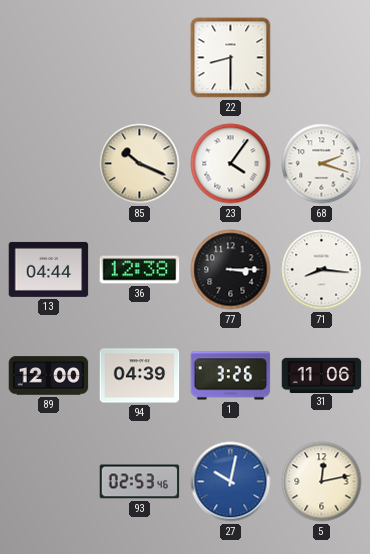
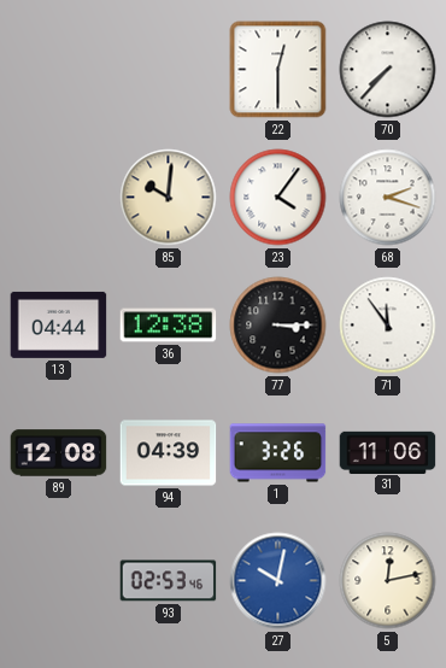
22: 8:30 -> 12:30
70: none -> 7:37
85: 10:19 -> 10:01
71: 8:16 -> 11:54
89: 12:00 -> 12:08
